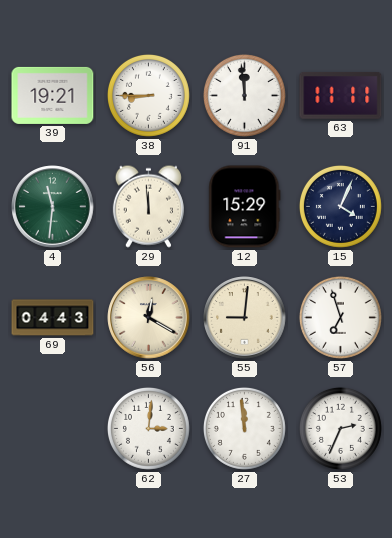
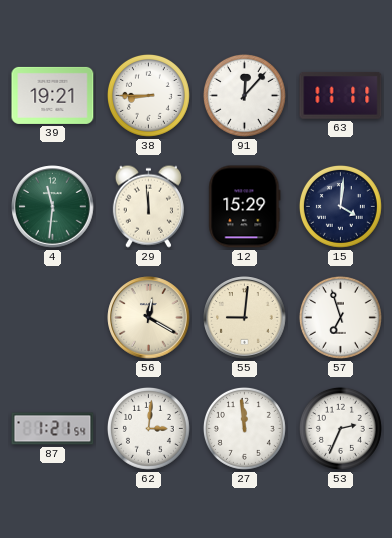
91: 11:59 -> 12:07
15: 4:04 -> 4:01
69: 04:43 -> none
87: none -> 1:21
